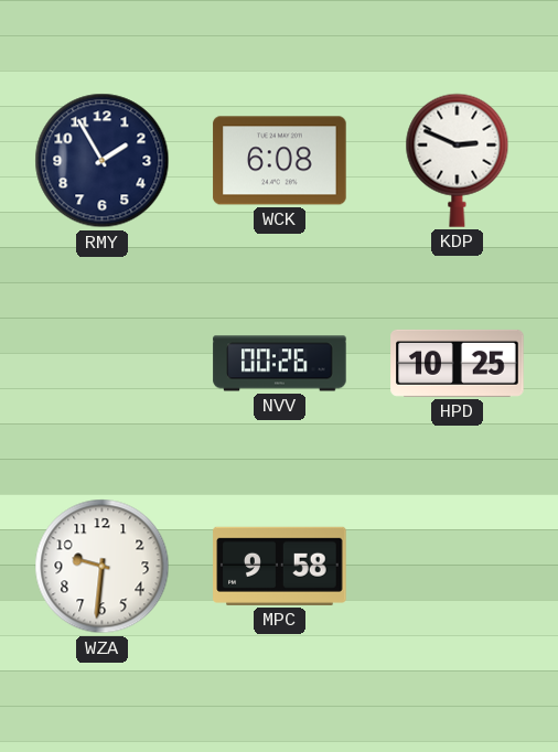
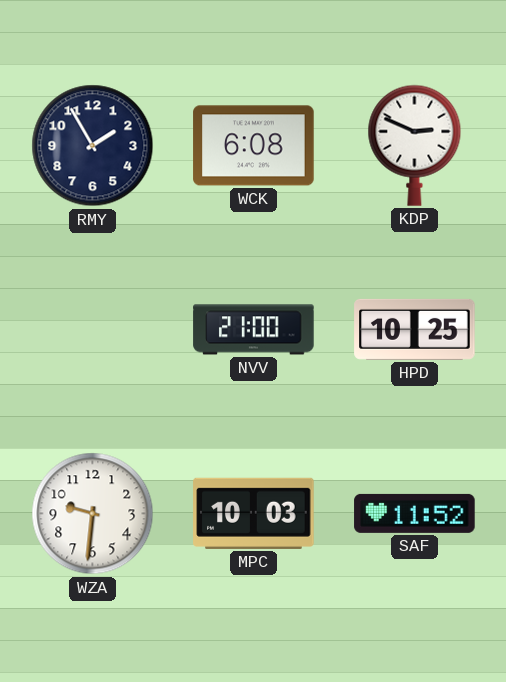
NVV: 00:26 -> 21:00
MPC: 9:58 -> 10:03
SAF: none -> 11:52
